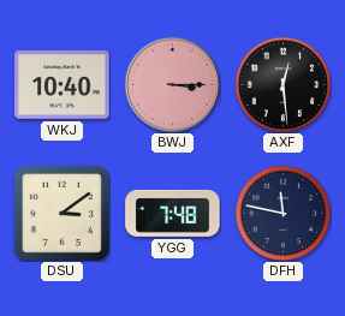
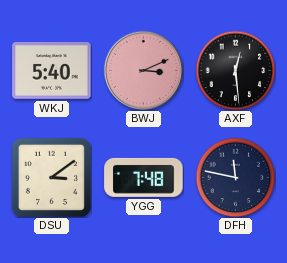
WKJ: 10:40 -> 5:40
BWJ: 3:15 -> 3:11
